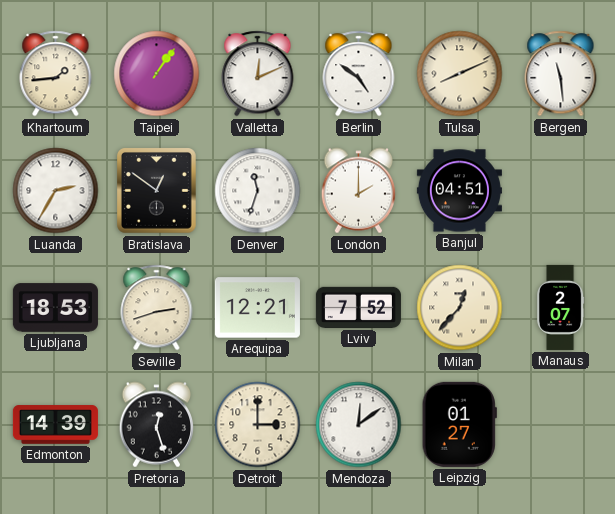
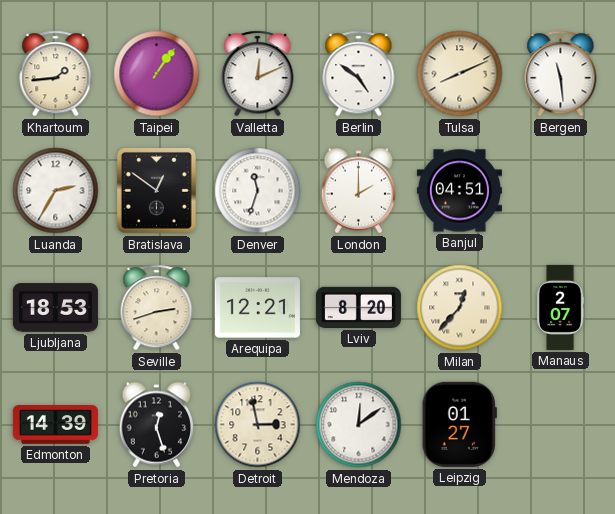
Lviv: 7:52 -> 8:20
Detroit: 3:00 -> 2:58
